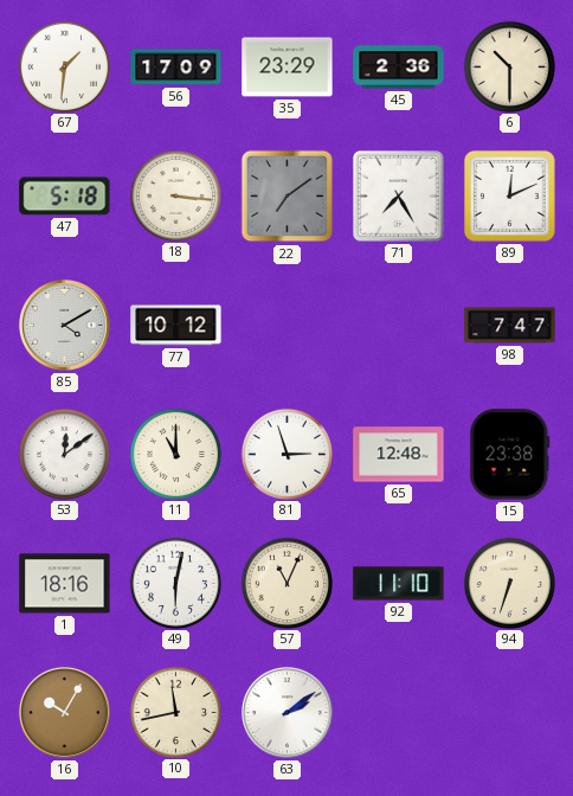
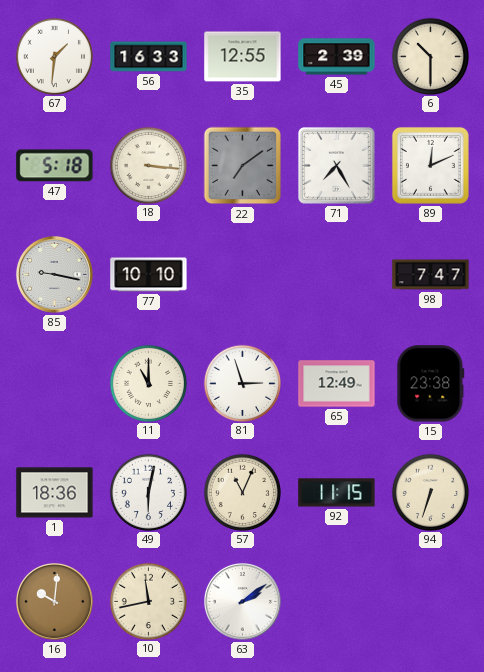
56: 17:09 -> 16:33
35: 23:29 -> 12:55
45: 2:36 -> 2:39
85: 4:10 -> 9:17
77: 10:12 -> 10:10
53: 12:09 -> none
65: 12:48 -> 12:49
1: 18:16 -> 18:36
92: 11:10 -> 11:15
16: 10:05 -> 10:01
